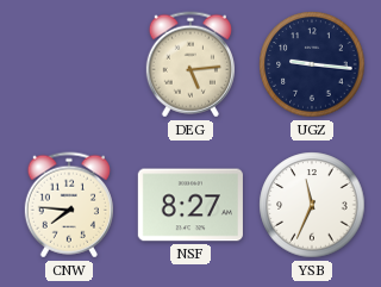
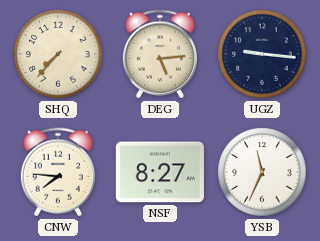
SHQ: none -> 7:37
